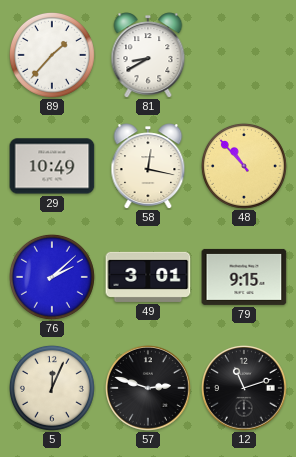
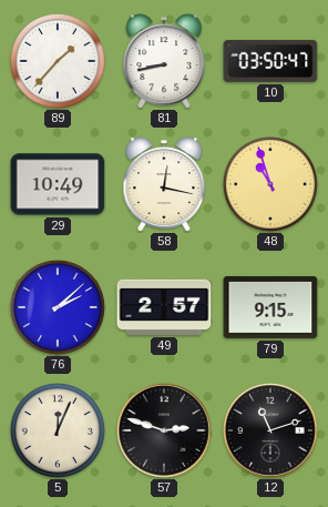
81: 8:40 -> 8:43
10: none -> 03:50
48: 10:53 -> 10:57
49: 3:01 -> 2:57
